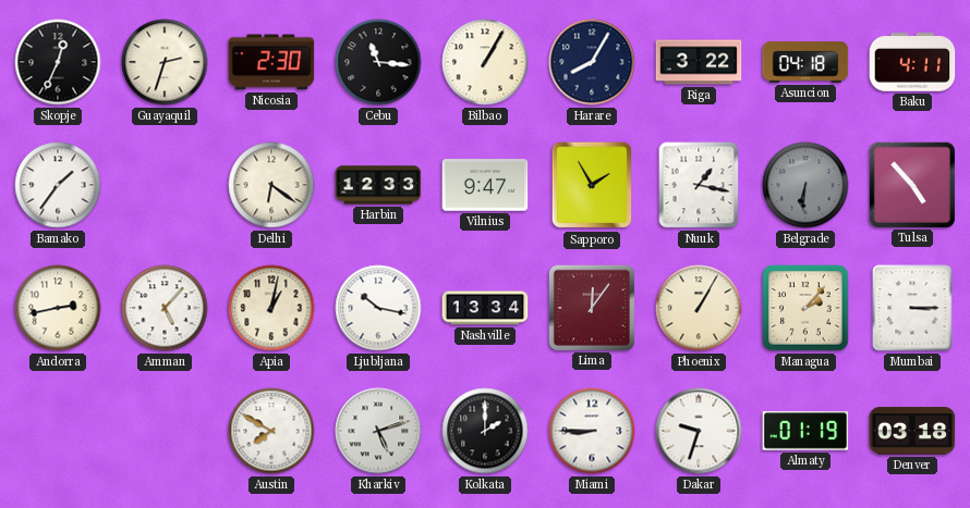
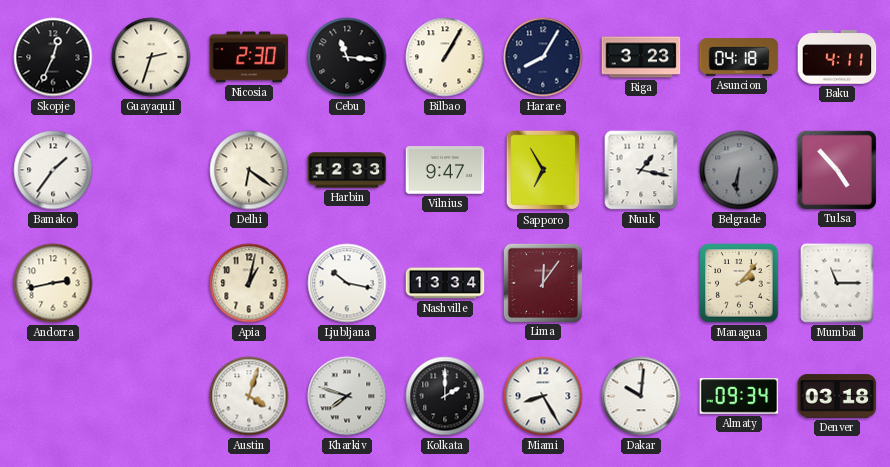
Riga: 3:22 -> 3:23
Sapporo: 1:55 -> 6:55
Amman: 5:07 -> none
Phoenix: 1:05 -> none
Mumbai: 3:15 -> 11:15
Austin: 7:50 -> 4:03
Kharkiv: 5:12 -> 7:48
Miami: 8:45 -> 8:25
Dakar: 9:33 -> 10:01
Almaty: 01:19 -> 09:34
